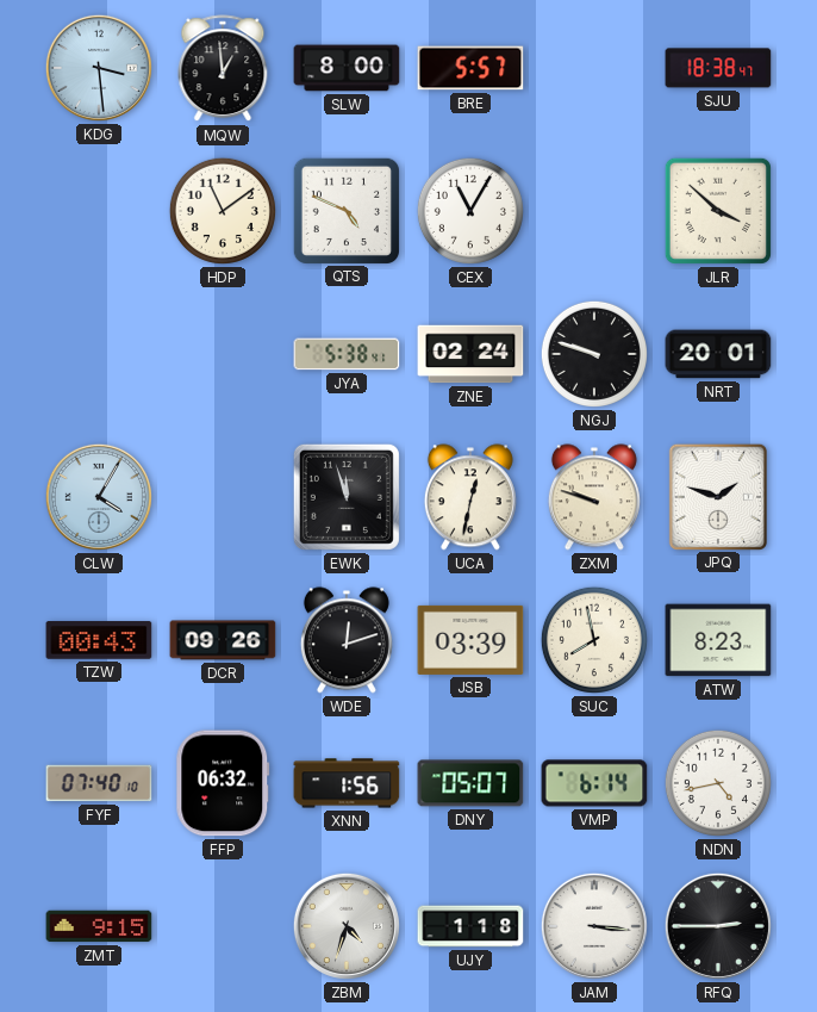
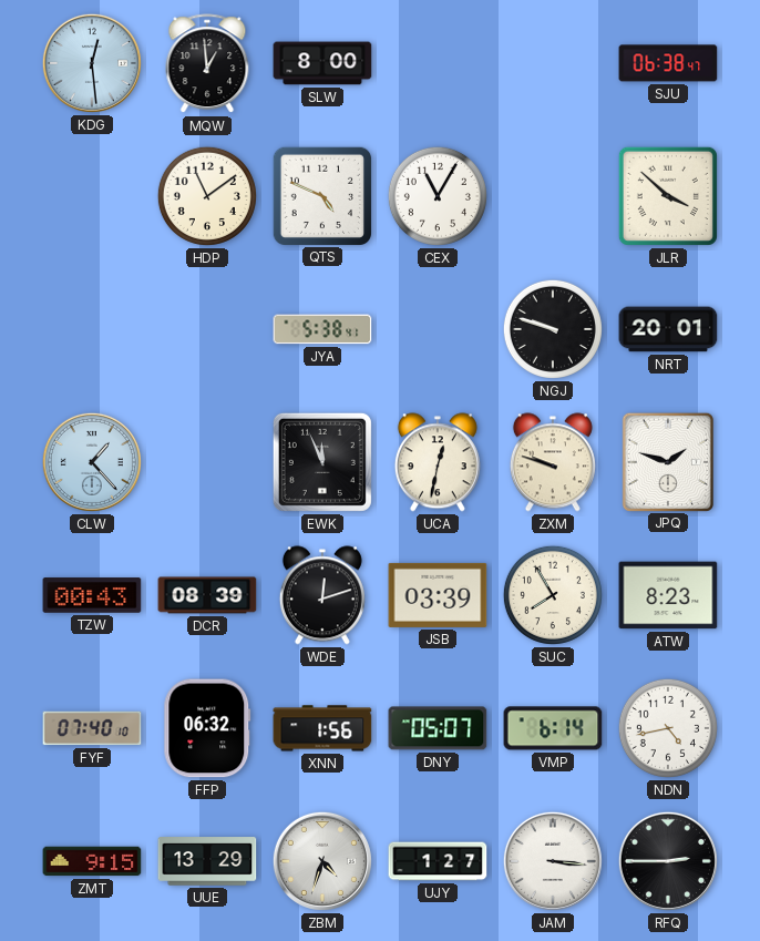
KDG: 3:29 -> 12:29
BRE: 5:57 -> none
SJU: 18:38 -> 06:38
ZNE: 02:24 -> none
CLW: 4:05 -> 1:23
EWK: 11:57 -> 11:56
DCR: 09:26 -> 08:39
SUC: 7:58 -> 7:55
UUE: none -> 13:29
UJY: 1:18 -> 1:27
